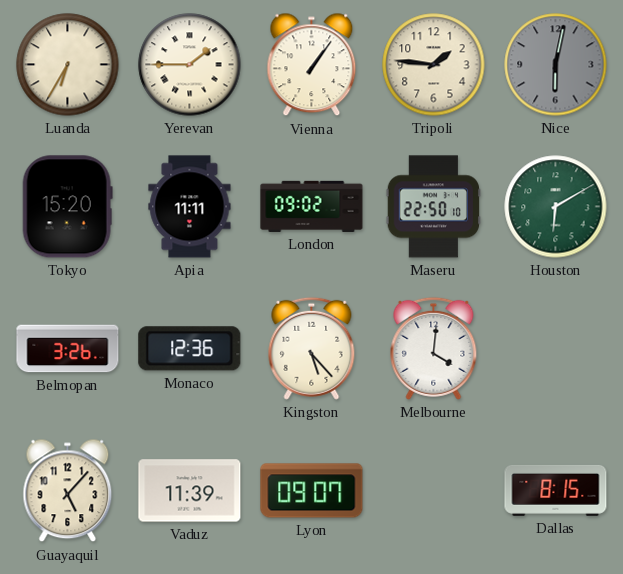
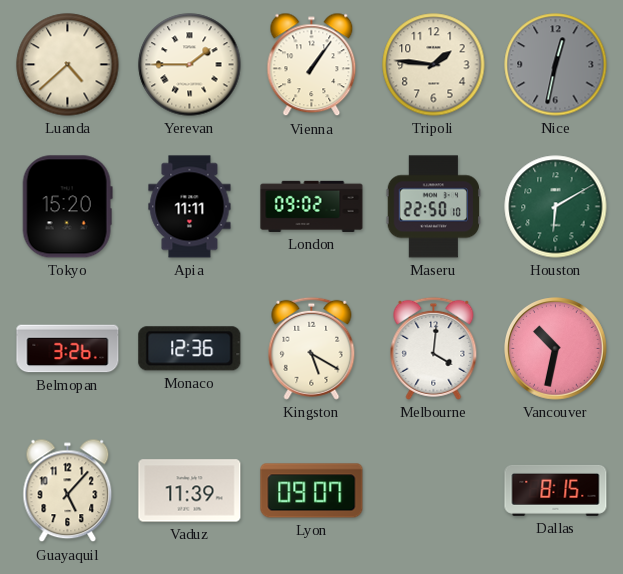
Luanda: 6:35 -> 4:38
Nice: 6:02 -> 12:32
Kingston: 5:23 -> 5:20
Vancouver: none -> 10:32
